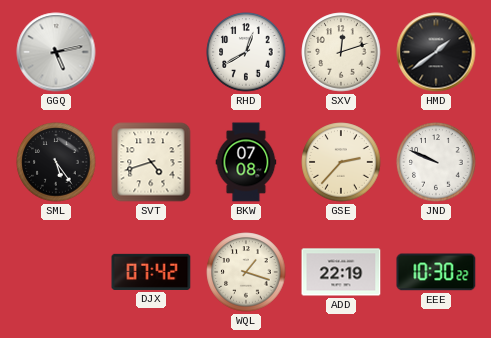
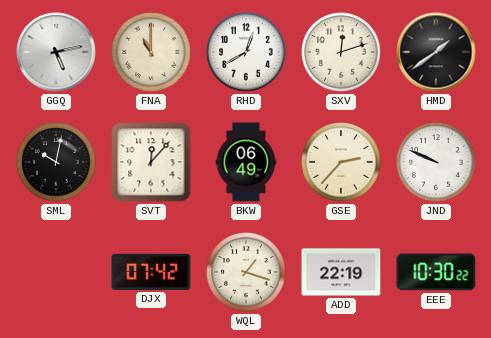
FNA: none -> 11:00
SML: 5:24 -> 10:02
SVT: 4:42 -> 12:07
BKW: 07:08 -> 06:49
